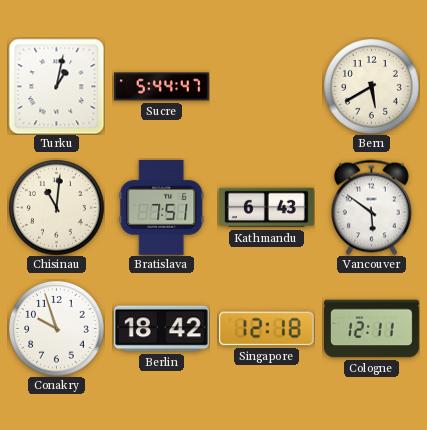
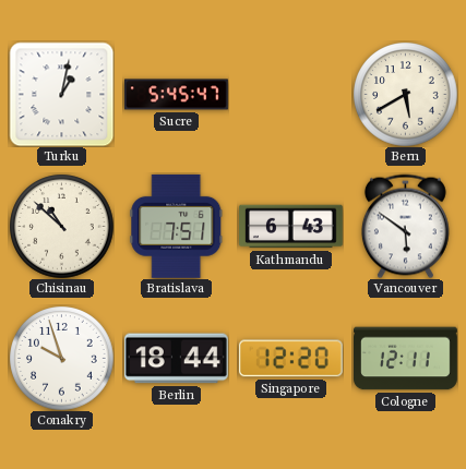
Sucre: 5:44 -> 5:45
Chisinau: 11:01 -> 10:52
Berlin: 18:42 -> 18:44
Singapore: 12:18 -> 12:20
